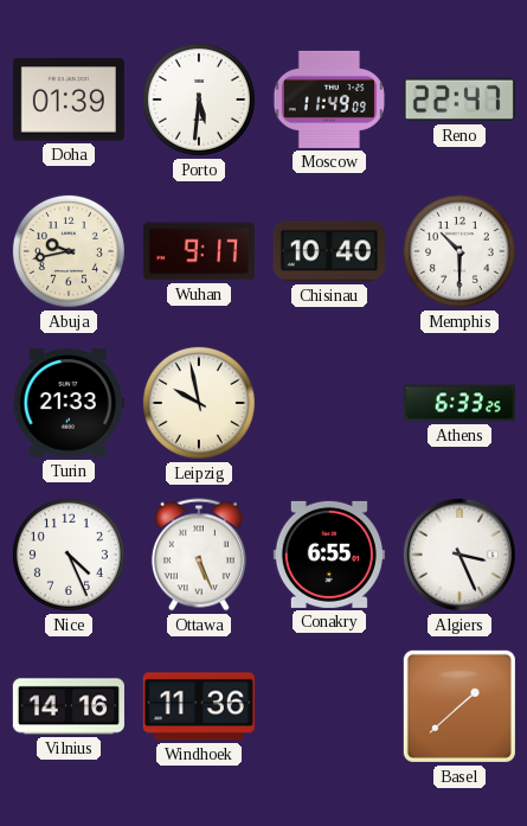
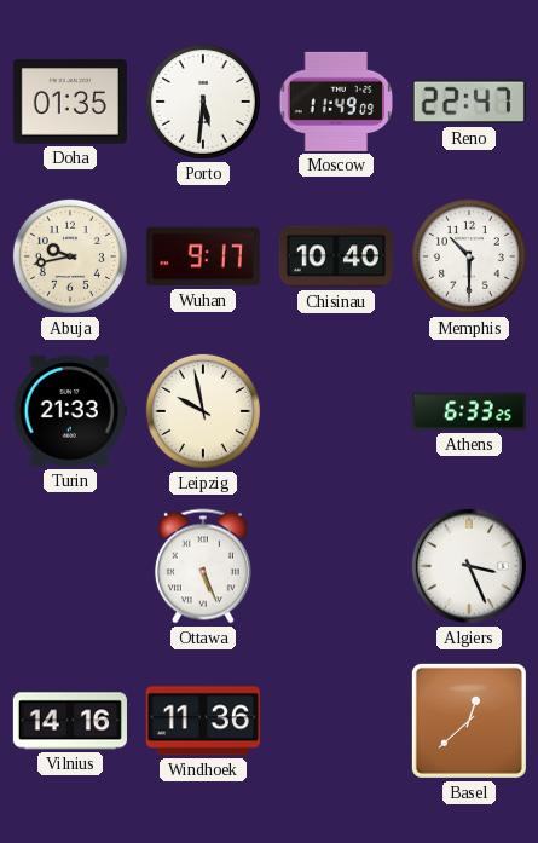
Doha: 01:39 -> 01:35
Nice: 4:26 -> none
Conakry: 6:55 -> none
Basel: 1:38 -> 12:38
